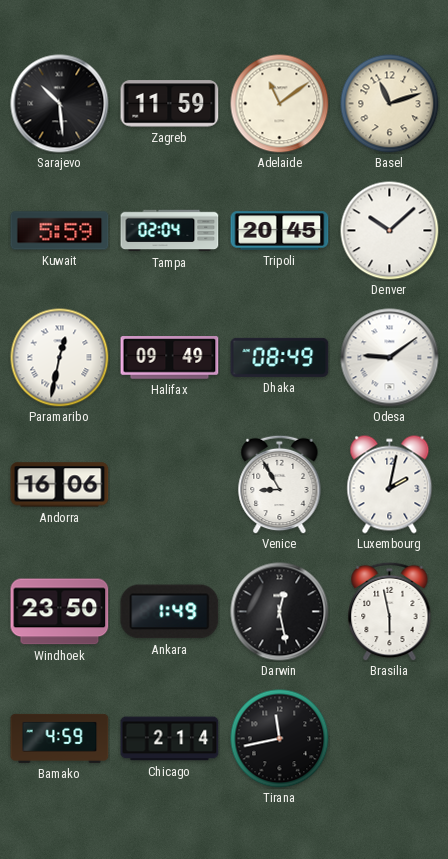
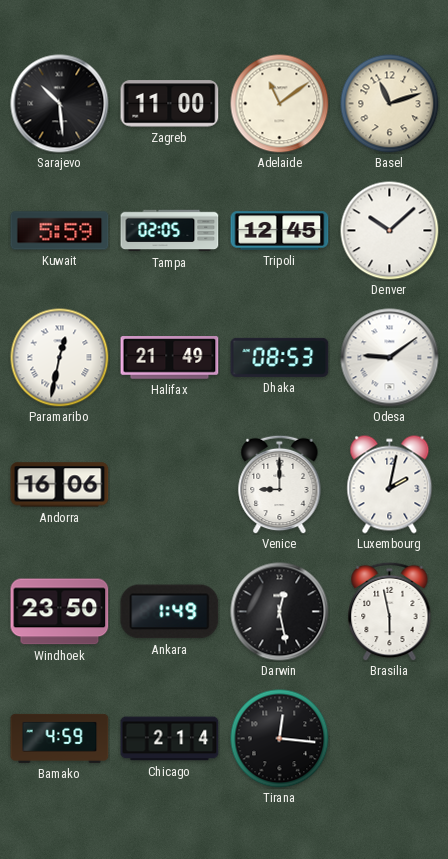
Zagreb: 11:59 -> 11:00
Tampa: 02:04 -> 02:05
Tripoli: 20:45 -> 12:45
Halifax: 09:49 -> 21:49
Dhaka: 08:49 -> 08:53
Venice: 8:55 -> 9:00
Tirana: 11:43 -> 12:16
